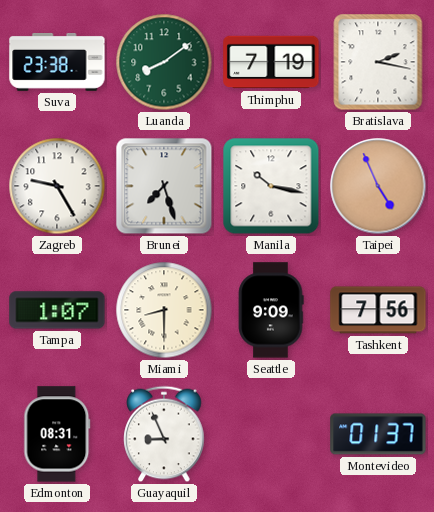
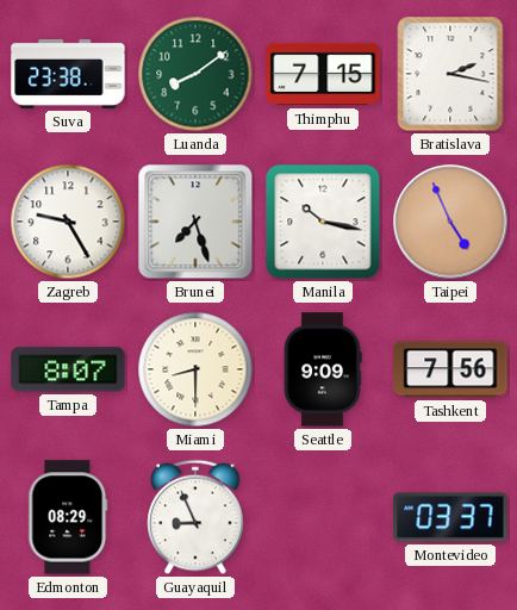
Thimphu: 7:19 -> 7:15
Tampa: 1:07 -> 8:07
Edmonton: 08:31 -> 08:29
Montevideo: 01:37 -> 03:37
